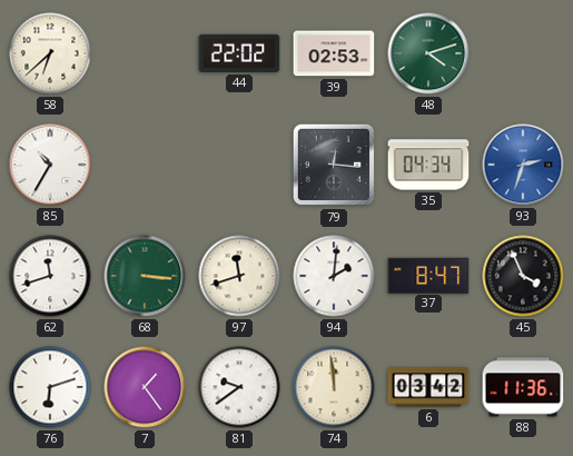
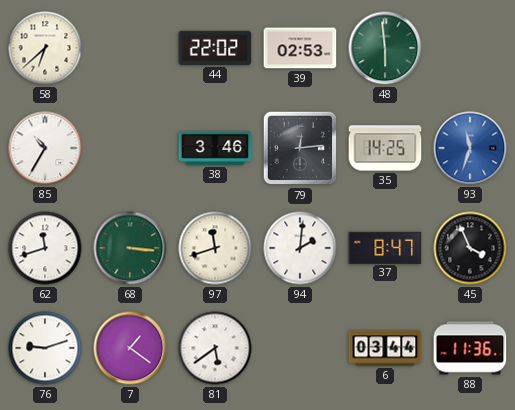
48: 4:12 -> 5:59
38: none -> 3:46
79: 12:16 -> 12:14
35: 04:34 -> 14:25
93: 2:33 -> 11:33
76: 6:12 -> 9:12
7: 1:24 -> 1:21
81: 9:39 -> 5:39
74: 11:59 -> none
6: 03:42 -> 03:44
